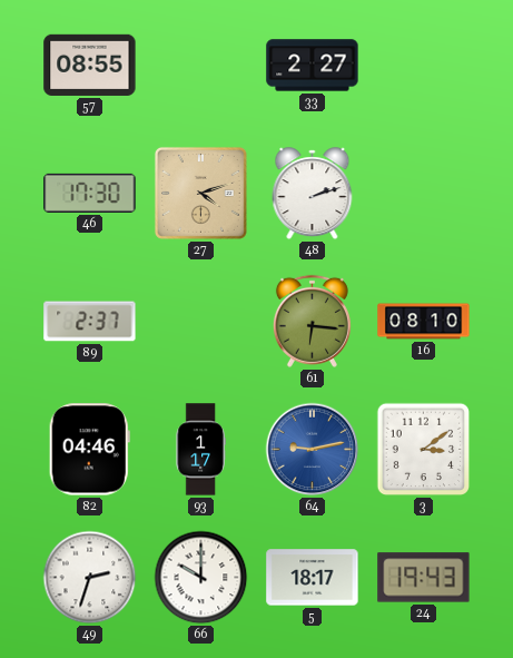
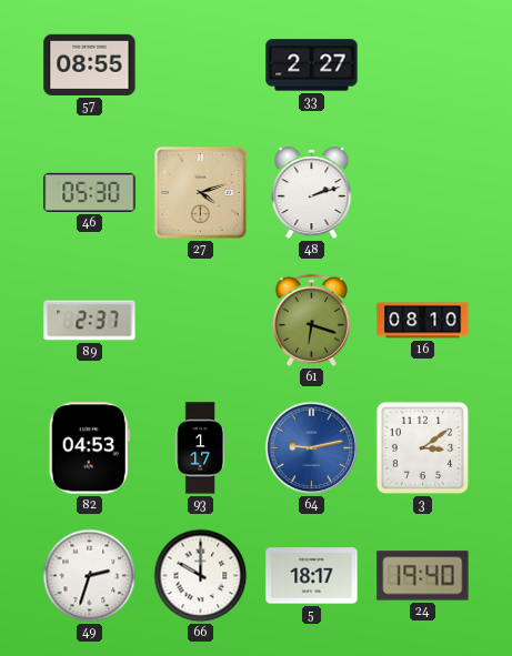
46: 17:30 -> 05:30
61: 6:16 -> 6:18
82: 04:46 -> 04:53
24: 19:43 -> 19:40
